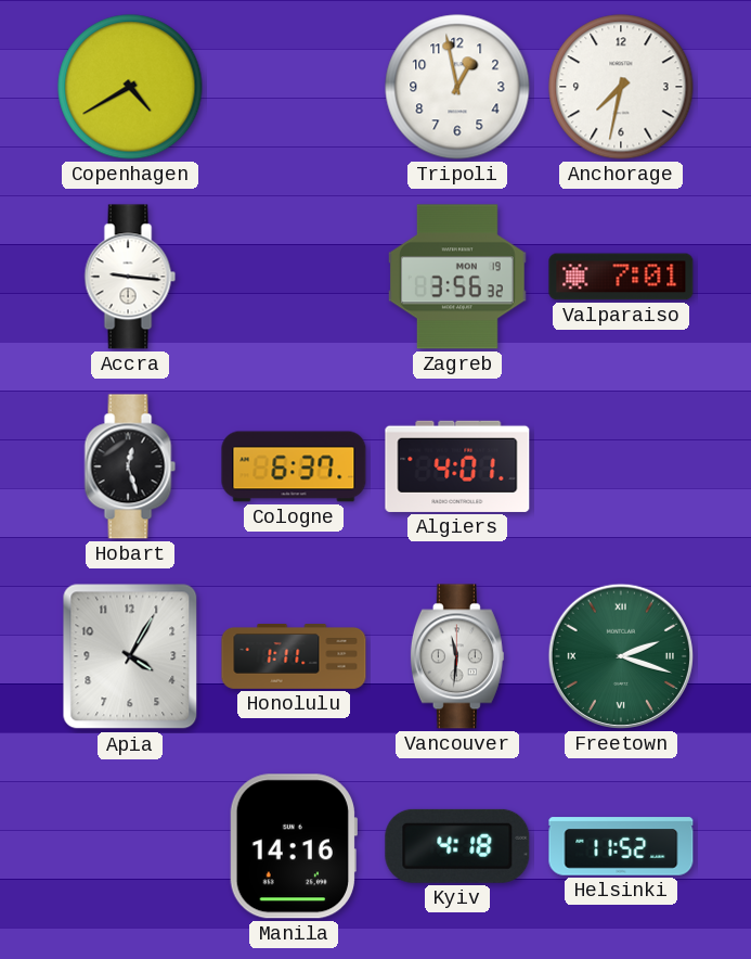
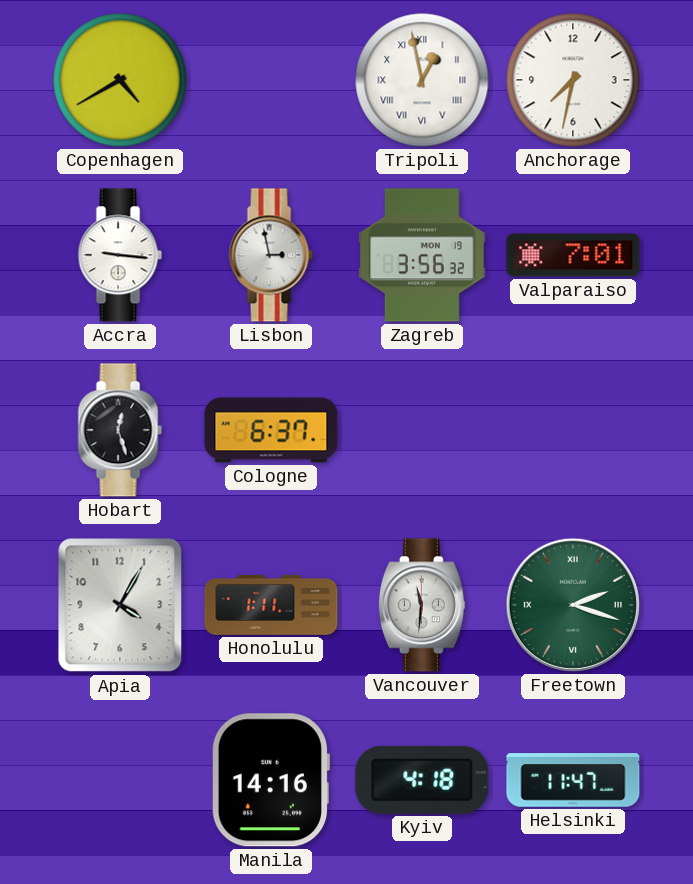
Tripoli numerals: Arabic -> Roman
Lisbon: none -> 2:58
Algiers: 4:01 -> none
Helsinki: 11:52 -> 11:47
